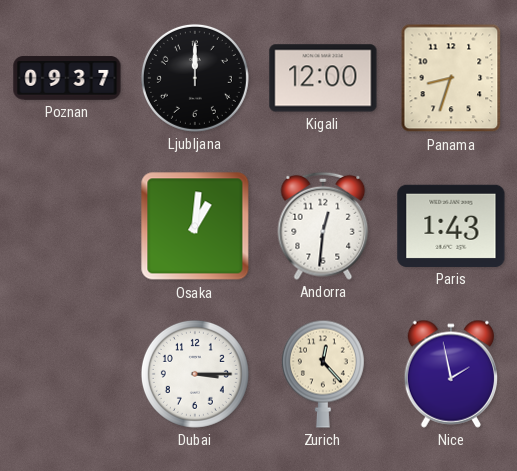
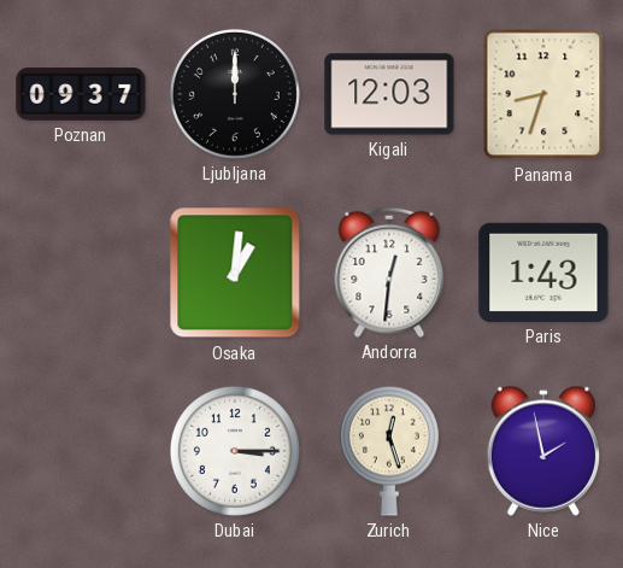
Kigali: 12:00 -> 12:03
Zurich: 12:23 -> 12:27
